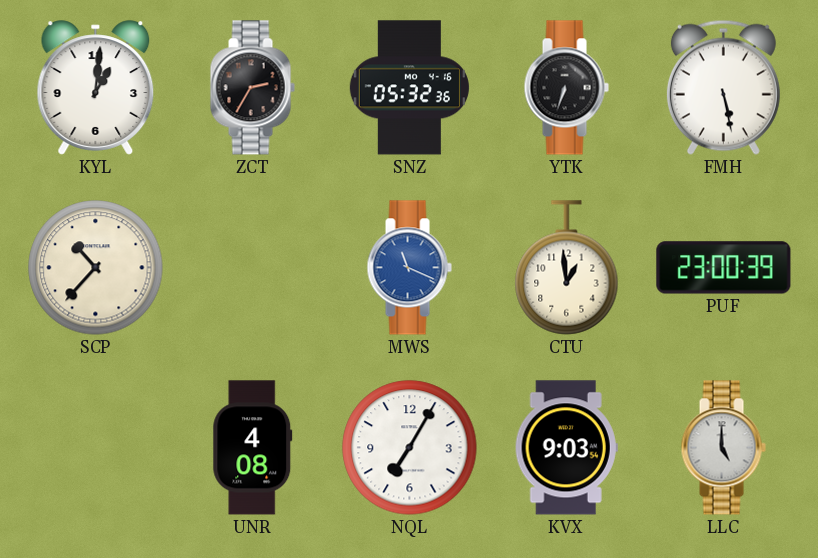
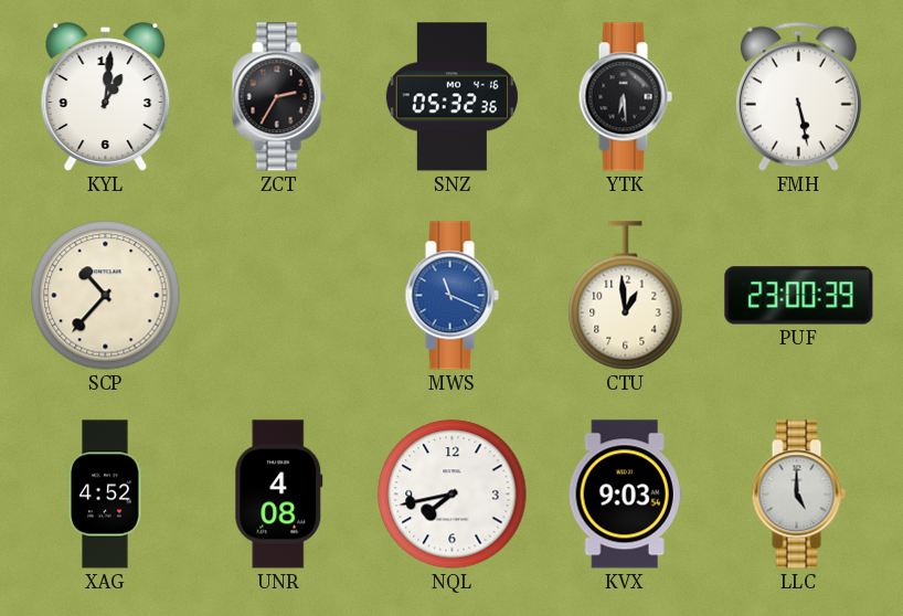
YTK: 6:33 -> 6:29
XAG: none -> 4:52
NQL: 7:05 -> 7:43
